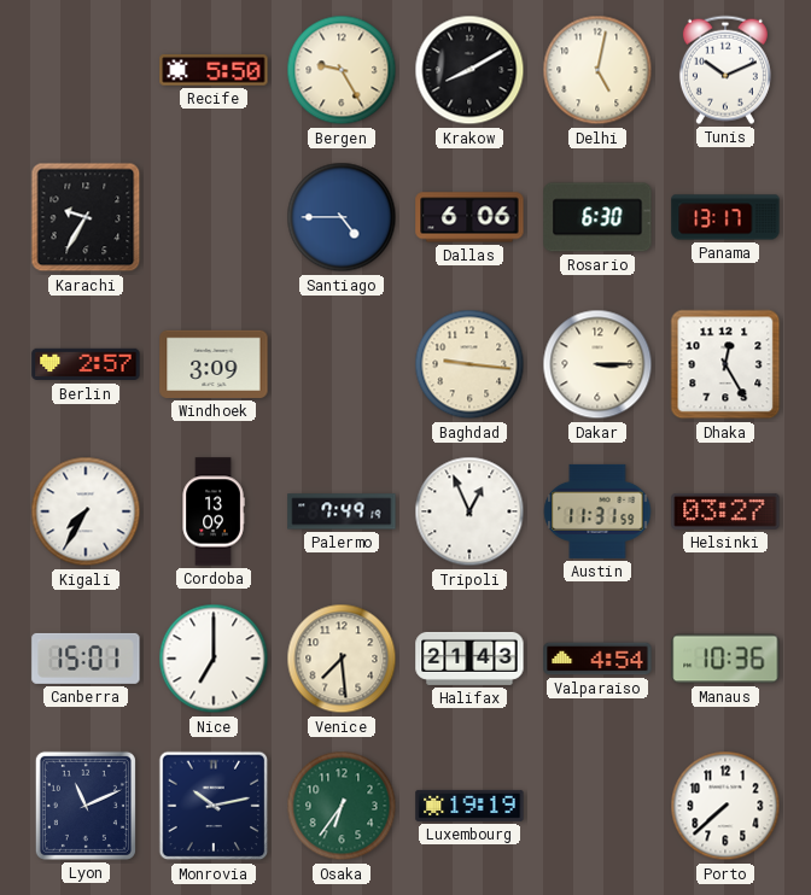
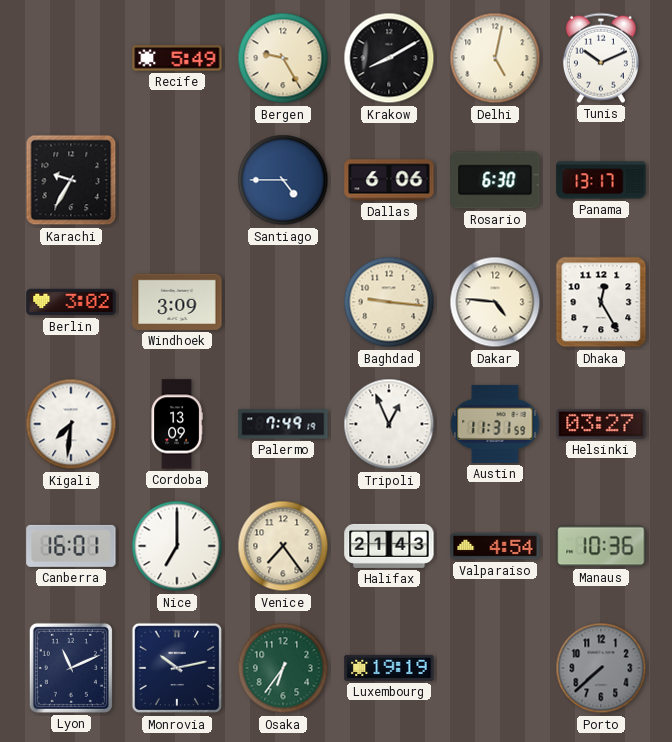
Recife: 5:50 -> 5:49
Berlin: 2:57 -> 3:02
Dakar: 3:15 -> 4:46
Kigali: 7:35 -> 7:31
Canberra: 15:01 -> 16:01
Venice: 7:29 -> 7:24
Porto dial: white -> grey
